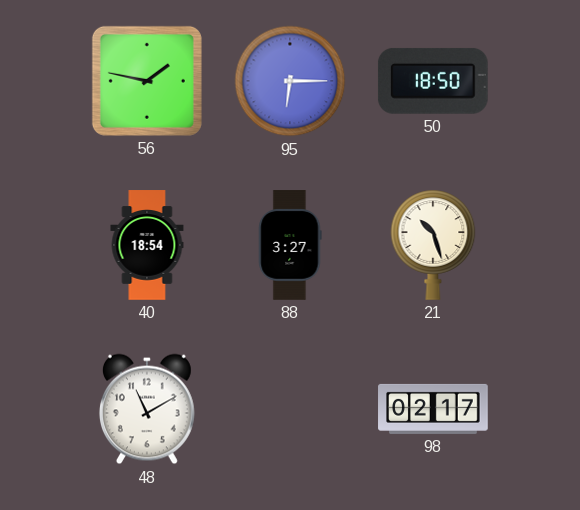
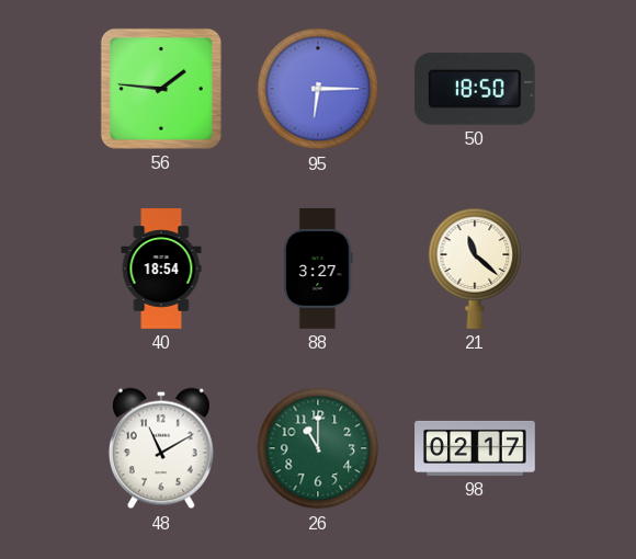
56: 1:47 -> 1:46
21: 10:27 -> 11:22
26: none -> 11:00
